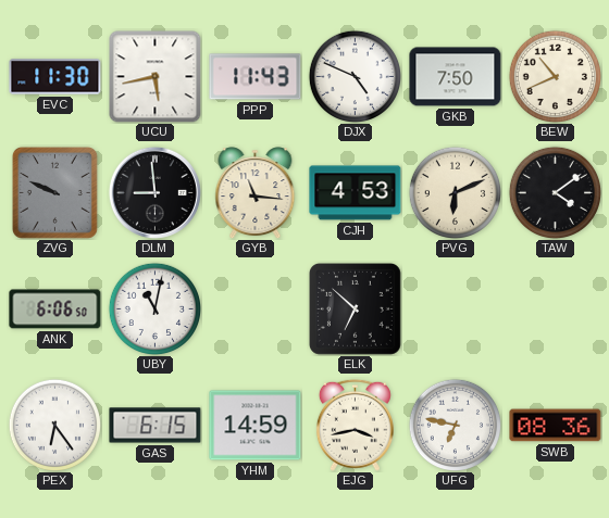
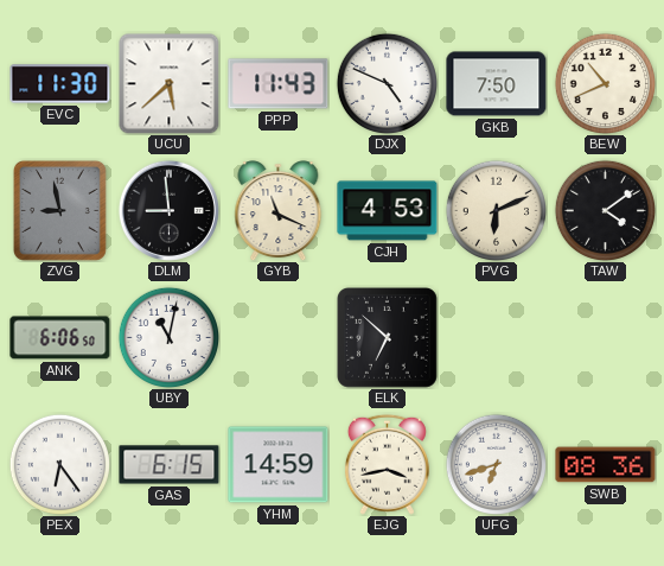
UCU: 5:43 -> 5:38
ZVG: 9:49 -> 8:58
GYB: 11:16 -> 11:19
UFG: 6:47 -> 6:42
